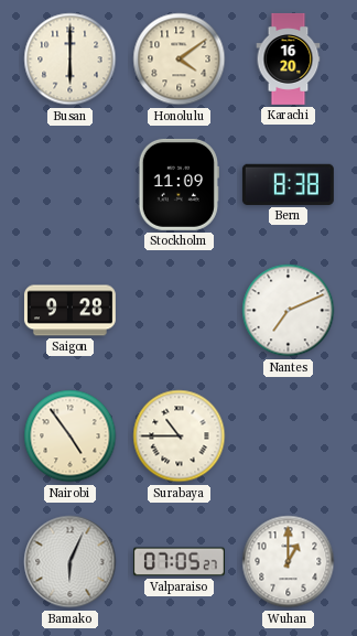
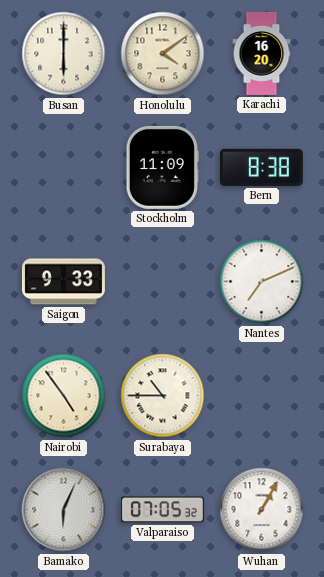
Saigon: 9:28 -> 9:33
Valparaiso: 07:05:27 -> 07:05:32
Wuhan: 1:00 -> 1:05
